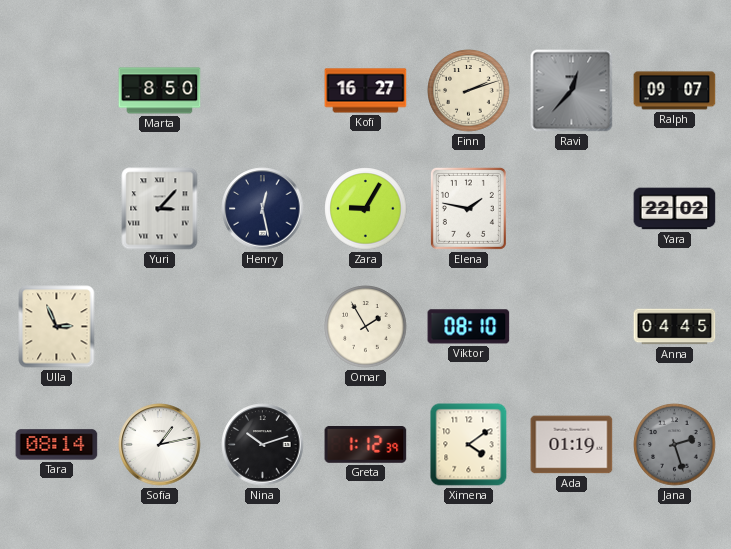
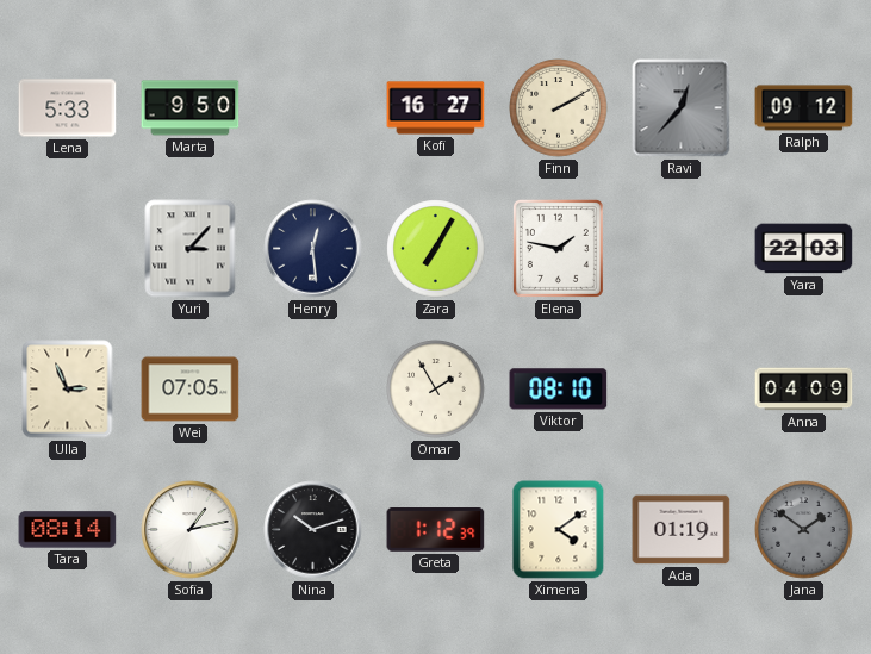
Lena: none -> 5:33
Marta: 8:50 -> 9:50
Finn: 2:12 -> 2:10
Ralph: 09:07 -> 09:12
Henry: 12:28 -> 12:29
Zara: 9:05 -> 7:05
Yara: 22:02 -> 22:03
Wei: none -> 07:05
Anna: 04:45 -> 04:09
Jana: 2:27 -> 1:51
